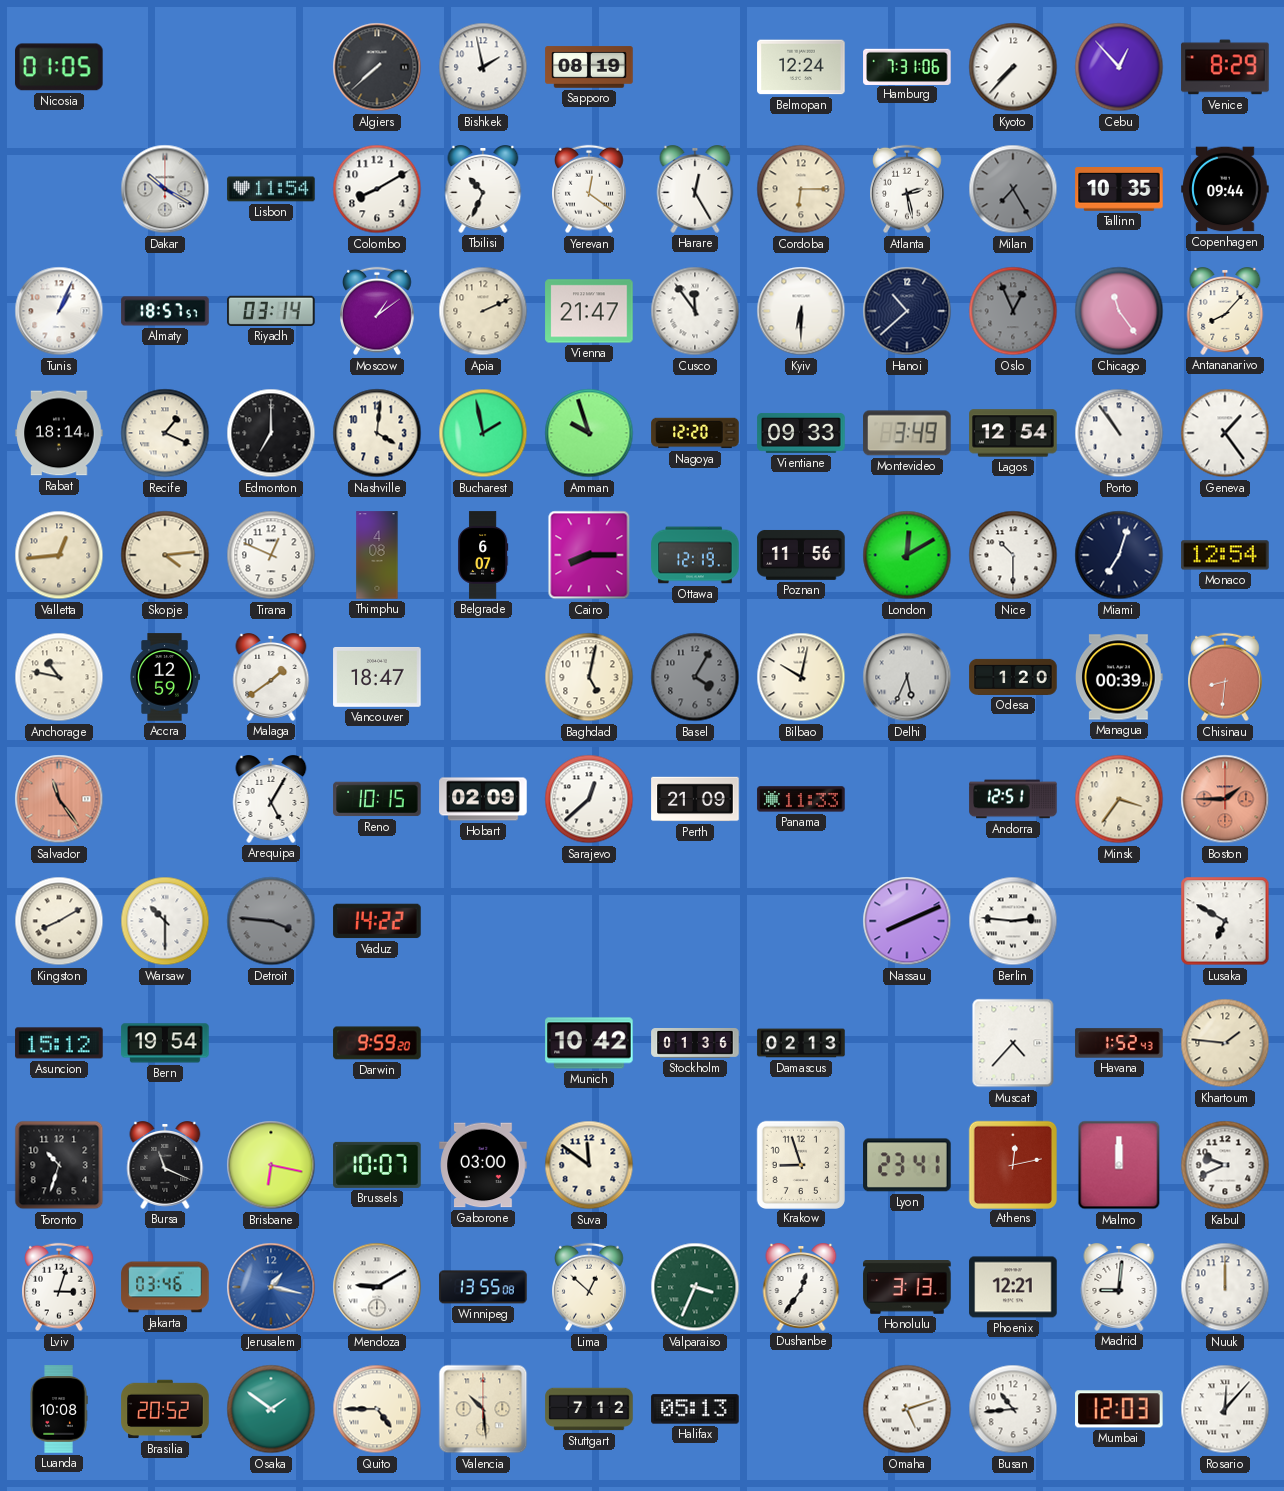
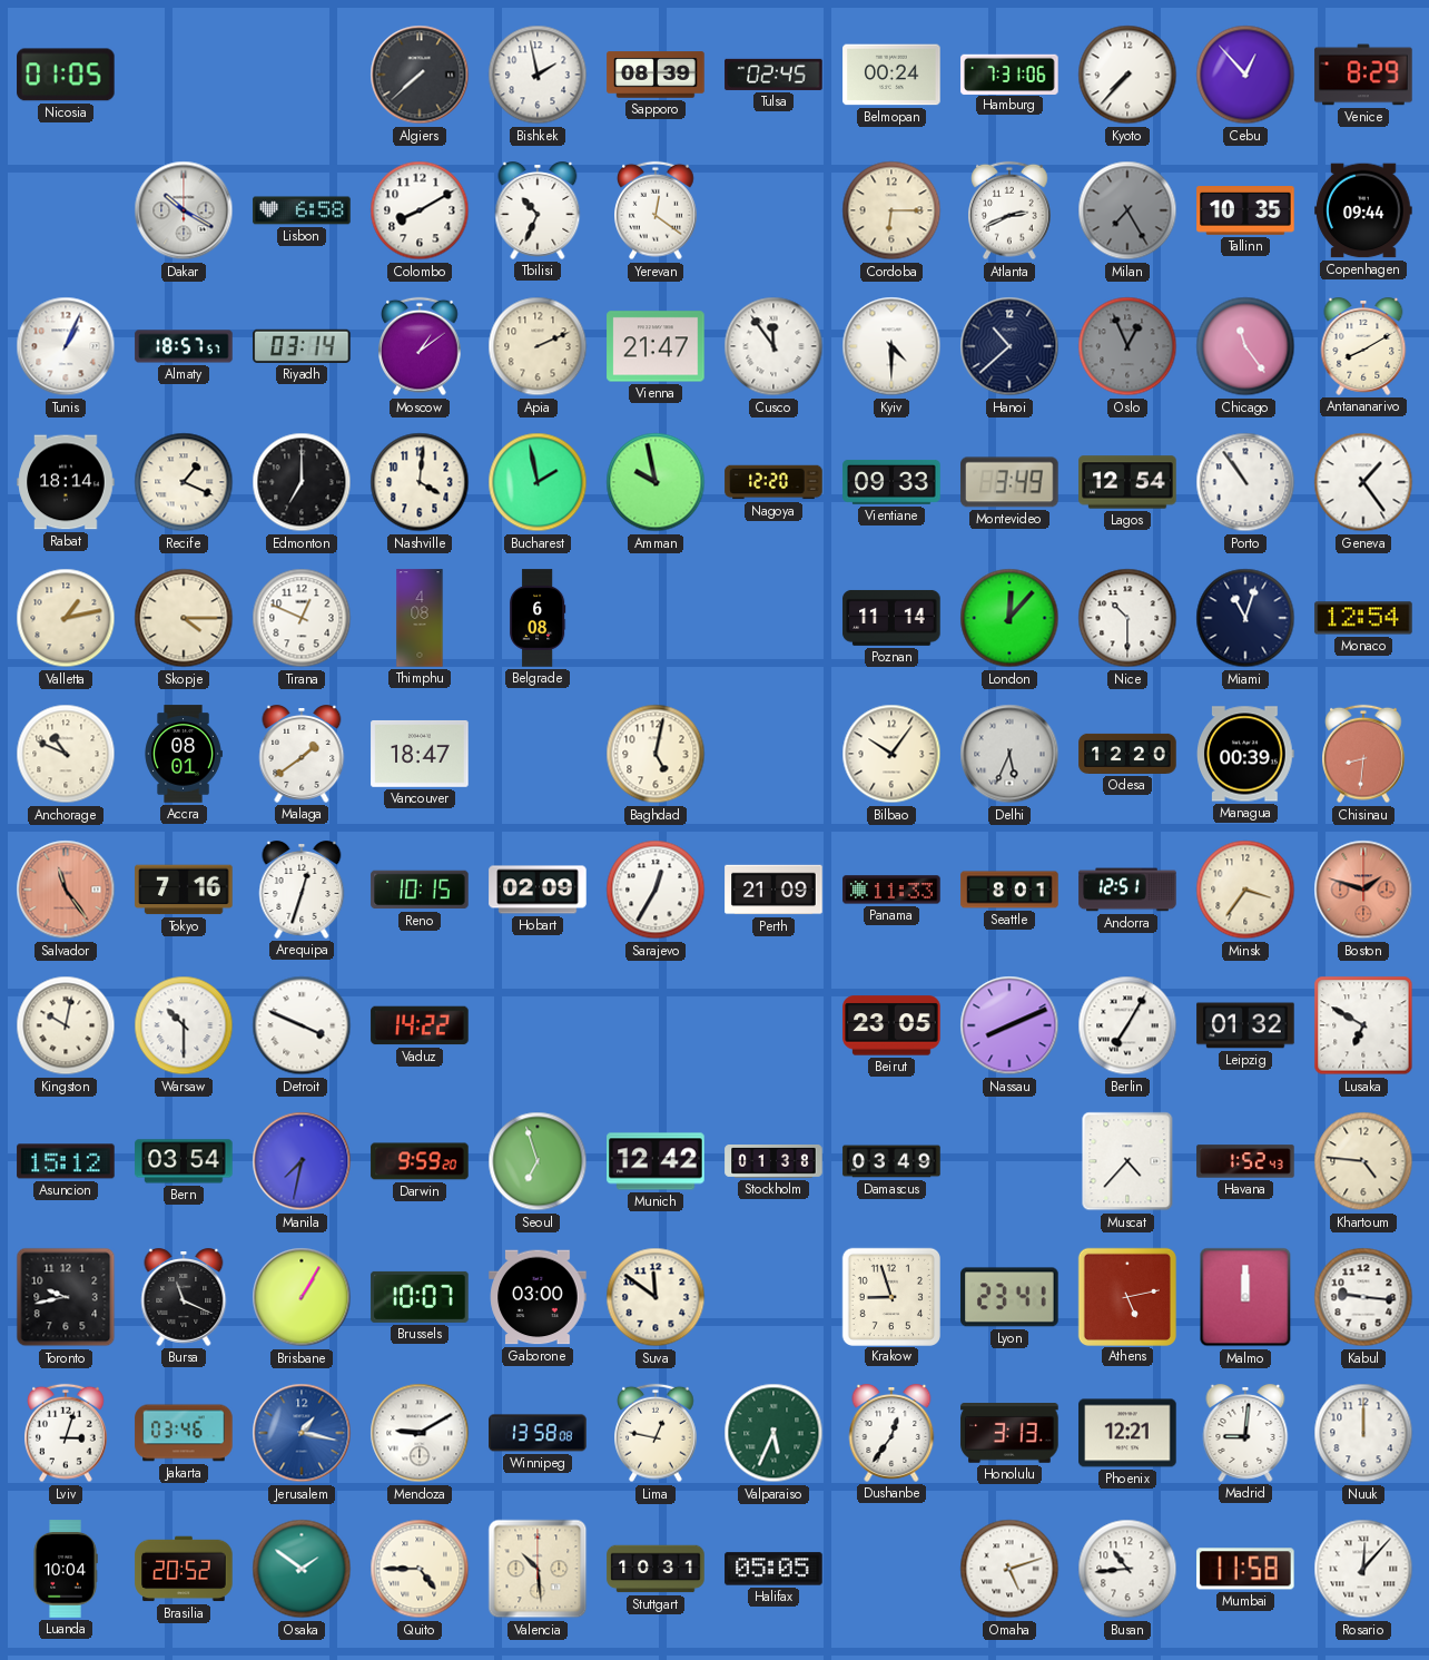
Sapporo: 08:19 -> 08:39
Tulsa: none -> 02:45
Belmopan: 12:24 -> 00:24
Lisbon: 11:54 -> 6:58
Harare: 12:25 -> none
Atlanta: 2:28 -> 2:41
Kyiv: 6:30 -> 4:30
Antananarivo: 8:07 -> 8:10
Amman: 9:57 -> 9:58
Valletta: 12:44 -> 1:13
Skopje: 4:14 -> 4:15
Belgrade: 6:07 -> 6:08
Cairo: 8:15 -> none
Ottawa: 12:19 -> none
Poznan: 11:56 -> 11:14
London: 12:10 -> 12:07
Miami: 7:03 -> 11:03
Anchorage: 10:47 -> 10:49
Accra: 12:59 -> 08:01
Basel: 4:05 -> none
Bilbao: 10:02 -> 10:06
Odesa: 1:20 -> 12:20
Tokyo: none -> 7:16
Arequipa: 5:05 -> 12:33
Sarajevo: 12:38 -> 12:35
Seattle: none -> 8:01
Boston: 1:45 -> 1:48
Kingston: 8:10 -> 10:02
Detroit: 3:46 -> 3:49
Detroit dial: grey -> white
Beirut: none -> 23:05
Berlin: 2:46 -> 7:05
Leipzig: none -> 01:32
Bern: 19:54 -> 03:54
Manila: none -> 7:32
Seoul: none -> 6:57
Munich: 10:42 -> 12:42
Stockholm: 01:36 -> 01:38
Damascus: 02:13 -> 03:49
Khartoum: 1:46 -> 4:46
Toronto: 10:33 -> 9:43
Brisbane: 6:17 -> 1:05
Athens: 12:13 -> 5:13
Kabul: 9:41 -> 9:16
Winnipeg: 13:55 -> 13:58
Lima: 12:52 -> 12:47
Valparaiso: 3:34 -> 5:34
Luanda: 10:08 -> 10:04
Stuttgart: 7:12 -> 10:31
Halifax: 05:13 -> 05:05
Mumbai: 12:03 -> 11:58
